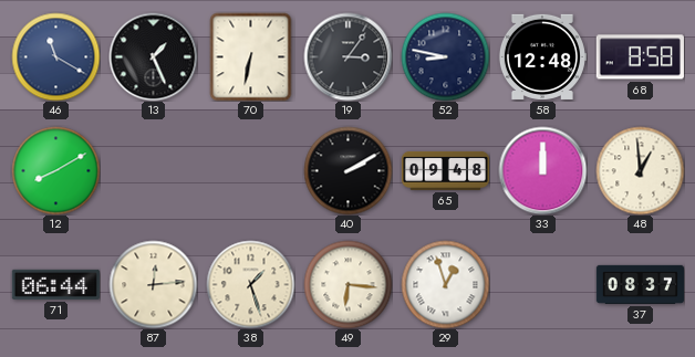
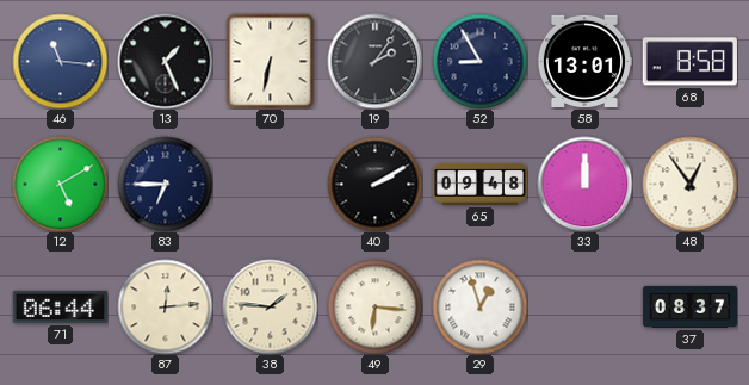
46: 11:20 -> 11:16
19: 3:06 -> 2:06
52: 8:47 -> 8:55
58: 12:48 -> 13:01
12: 8:10 -> 5:10
83: none -> 6:45
48: 12:59 -> 12:54
38: 1:27 -> 1:46
